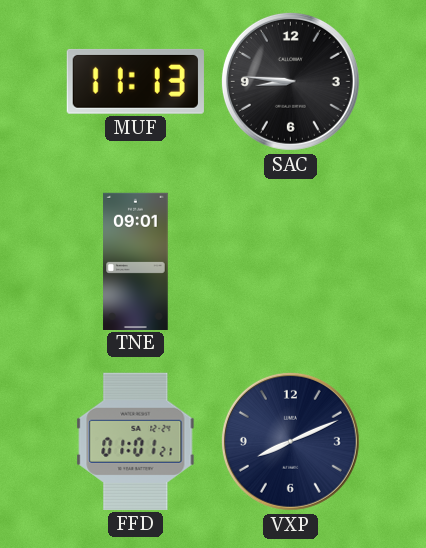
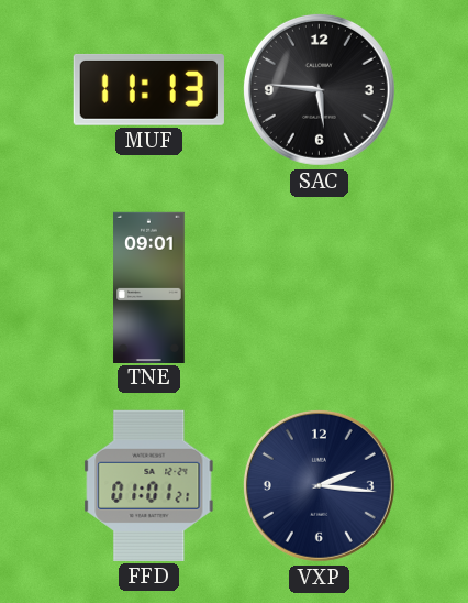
SAC: 8:46 -> 5:46
VXP: 8:11 -> 2:16
